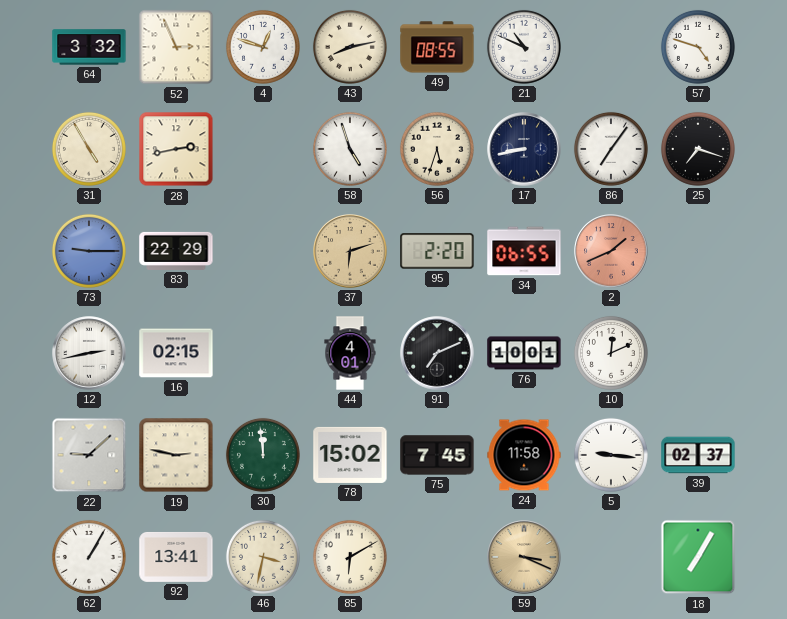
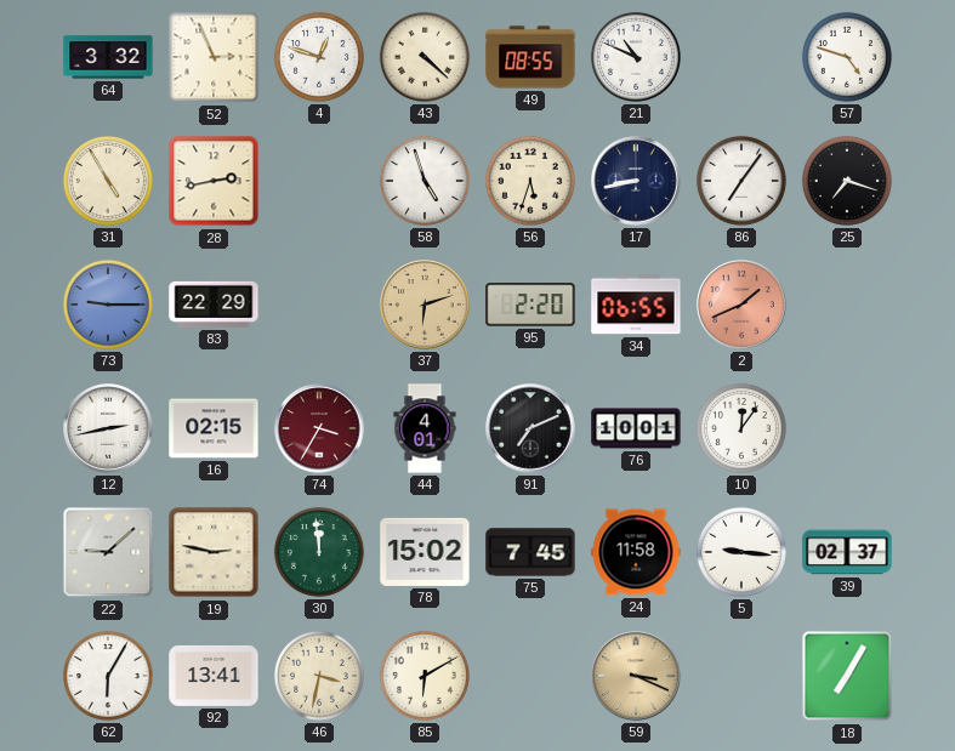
43: 8:13 -> 4:22
74: none -> 3:35
10: 12:11 -> 12:06
62: 1:05 -> 6:05
